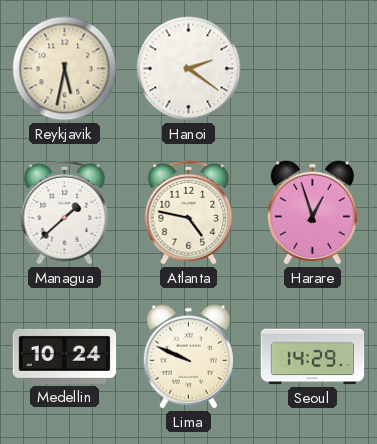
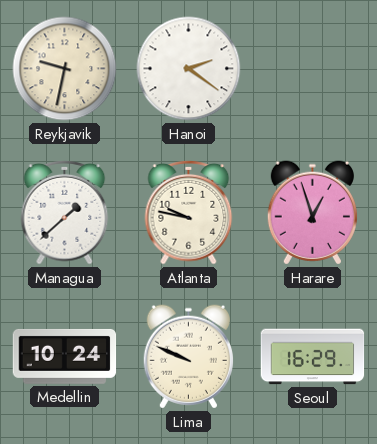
Reykjavik: 5:32 -> 9:32
Atlanta: 4:47 -> 9:47
Seoul: 14:29 -> 16:29
